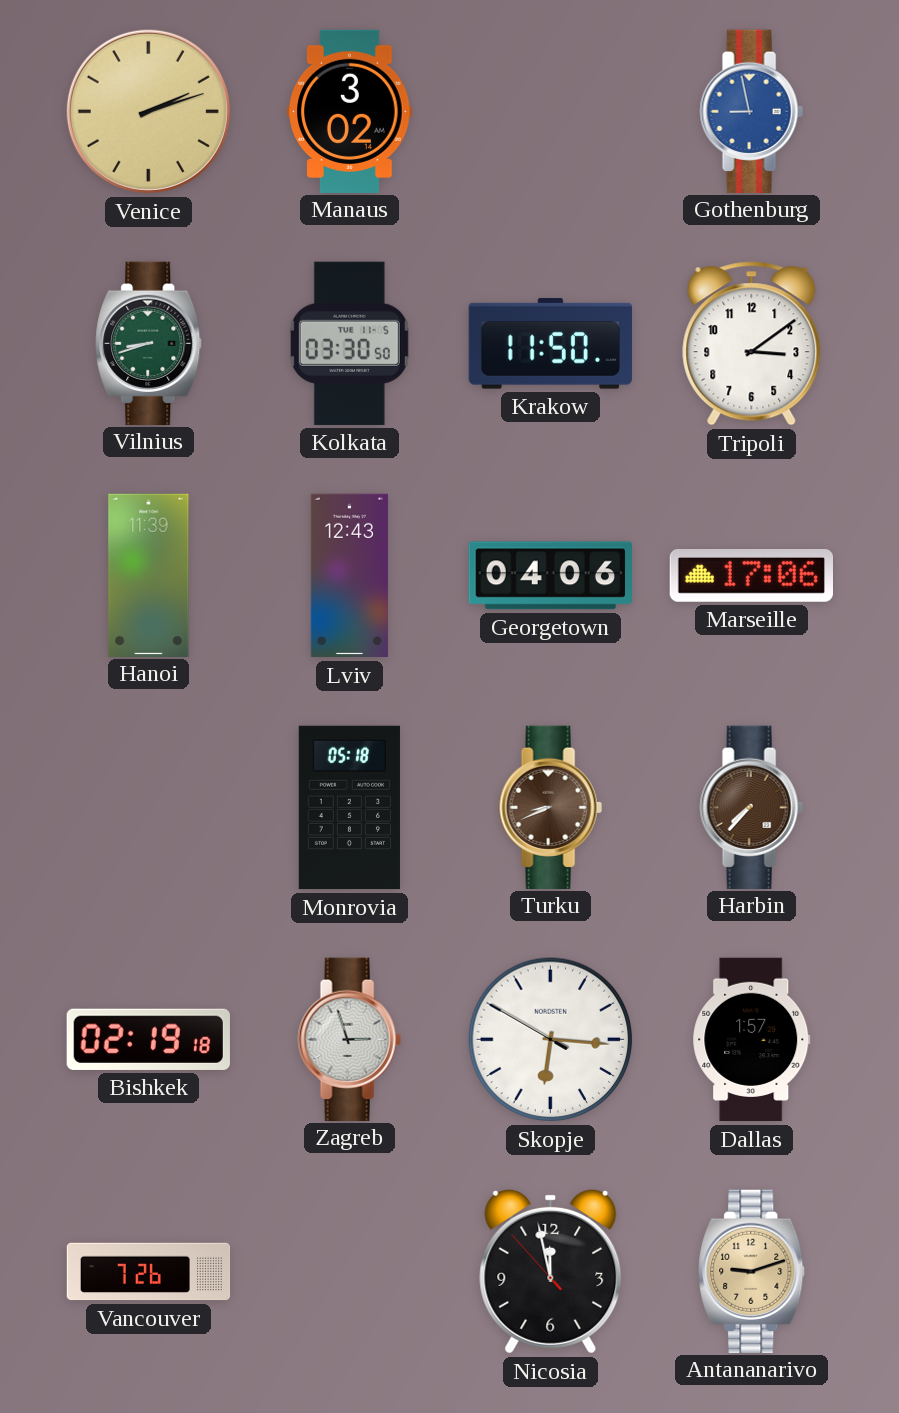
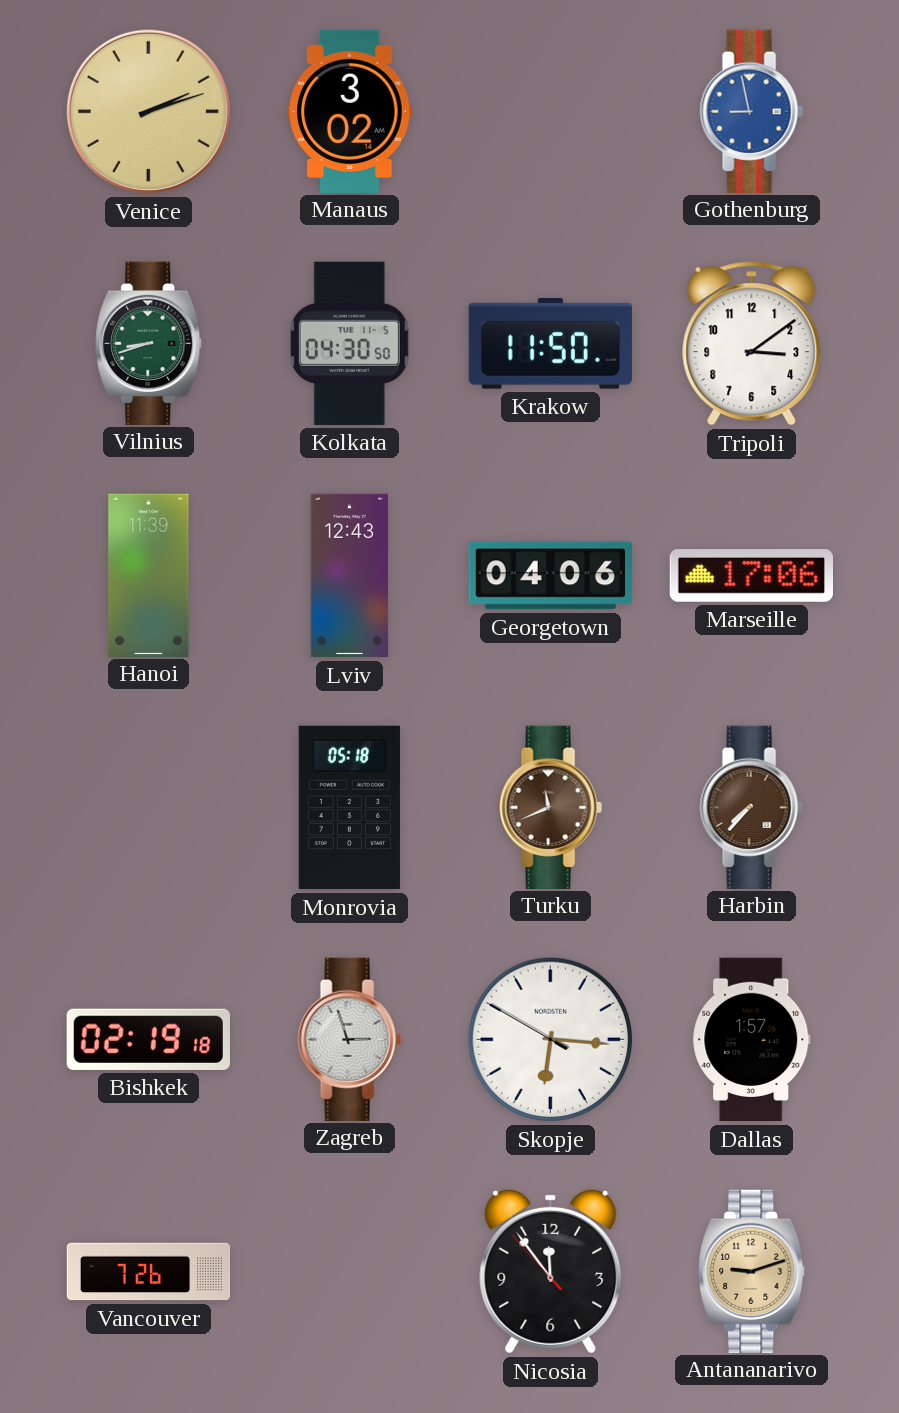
Kolkata: 03:30 -> 04:30
Turku: 8:41 -> 11:41
Nicosia: 11:57 -> 11:53
